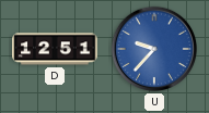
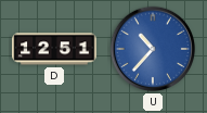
U: 9:37 -> 10:37
